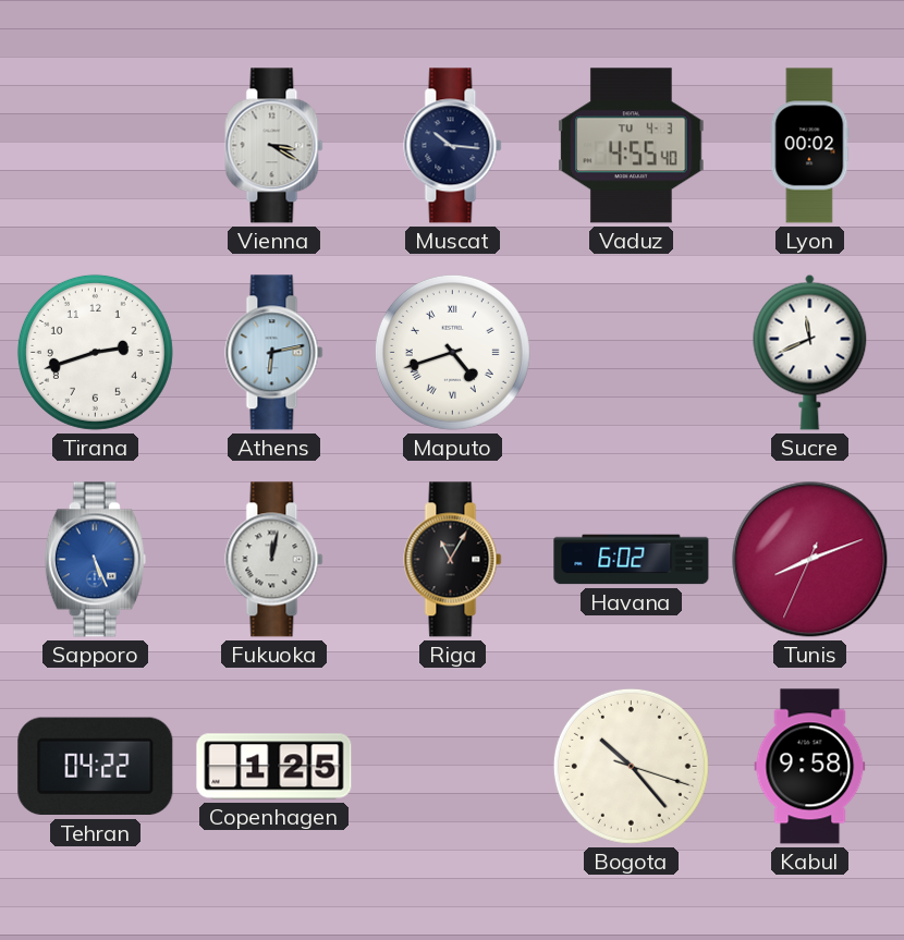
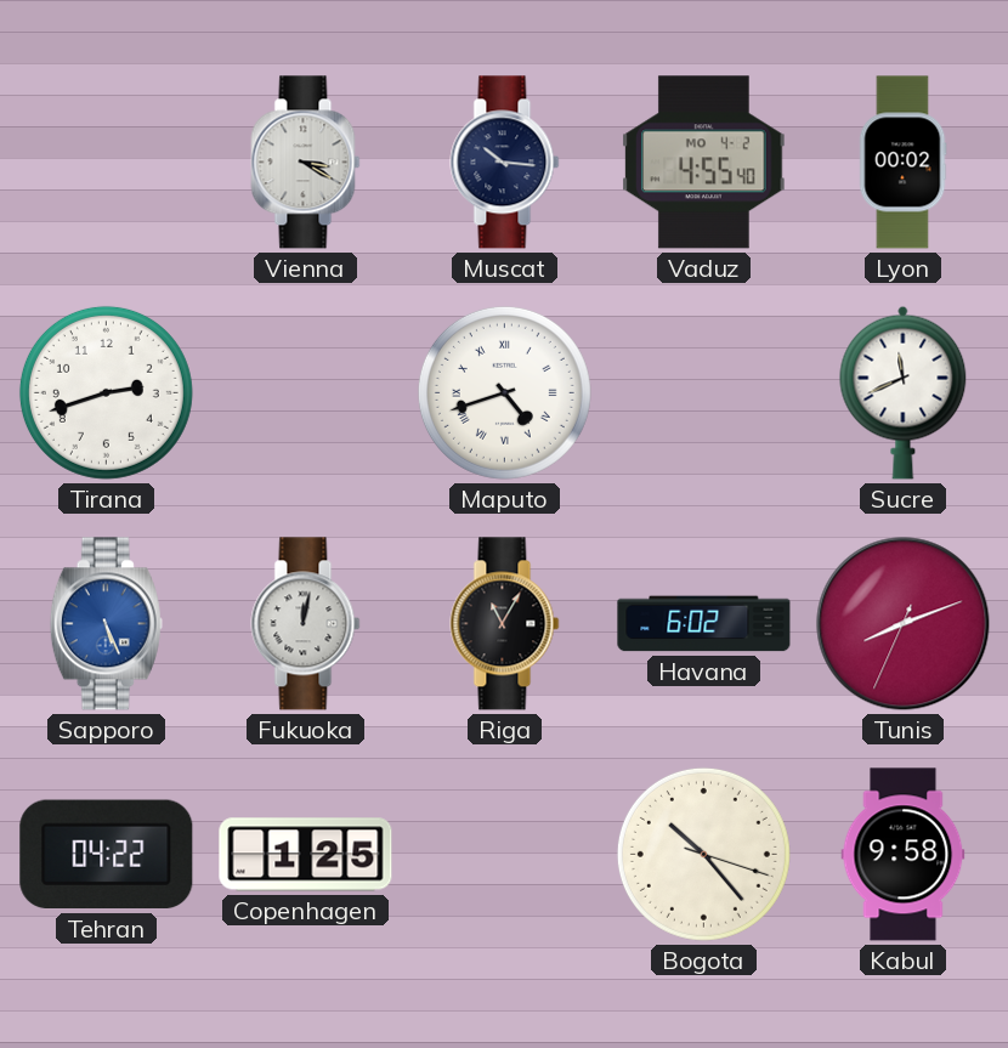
Vaduz date: TU 4-3 -> MO 4-2
Athens: 6:13 -> none
